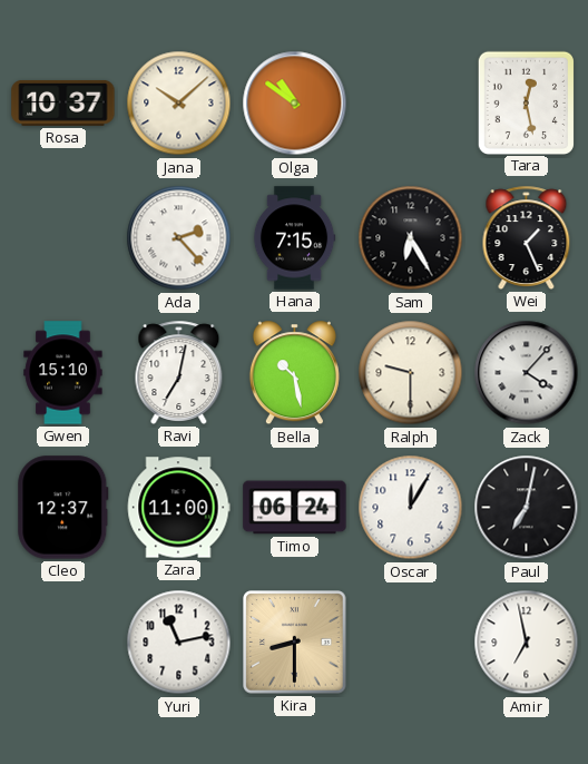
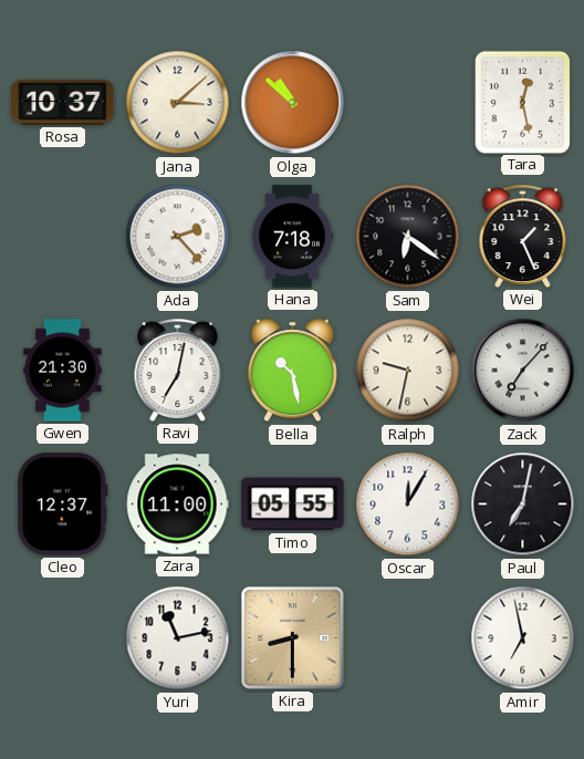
Jana: 10:08 -> 3:08
Olga: 10:51 -> 10:52
Hana: 7:15 -> 7:18
Sam: 6:25 -> 6:21
Gwen: 15:10 -> 21:30
Ralph: 9:30 -> 9:32
Zack: 4:07 -> 7:07
Timo: 06:24 -> 05:55
